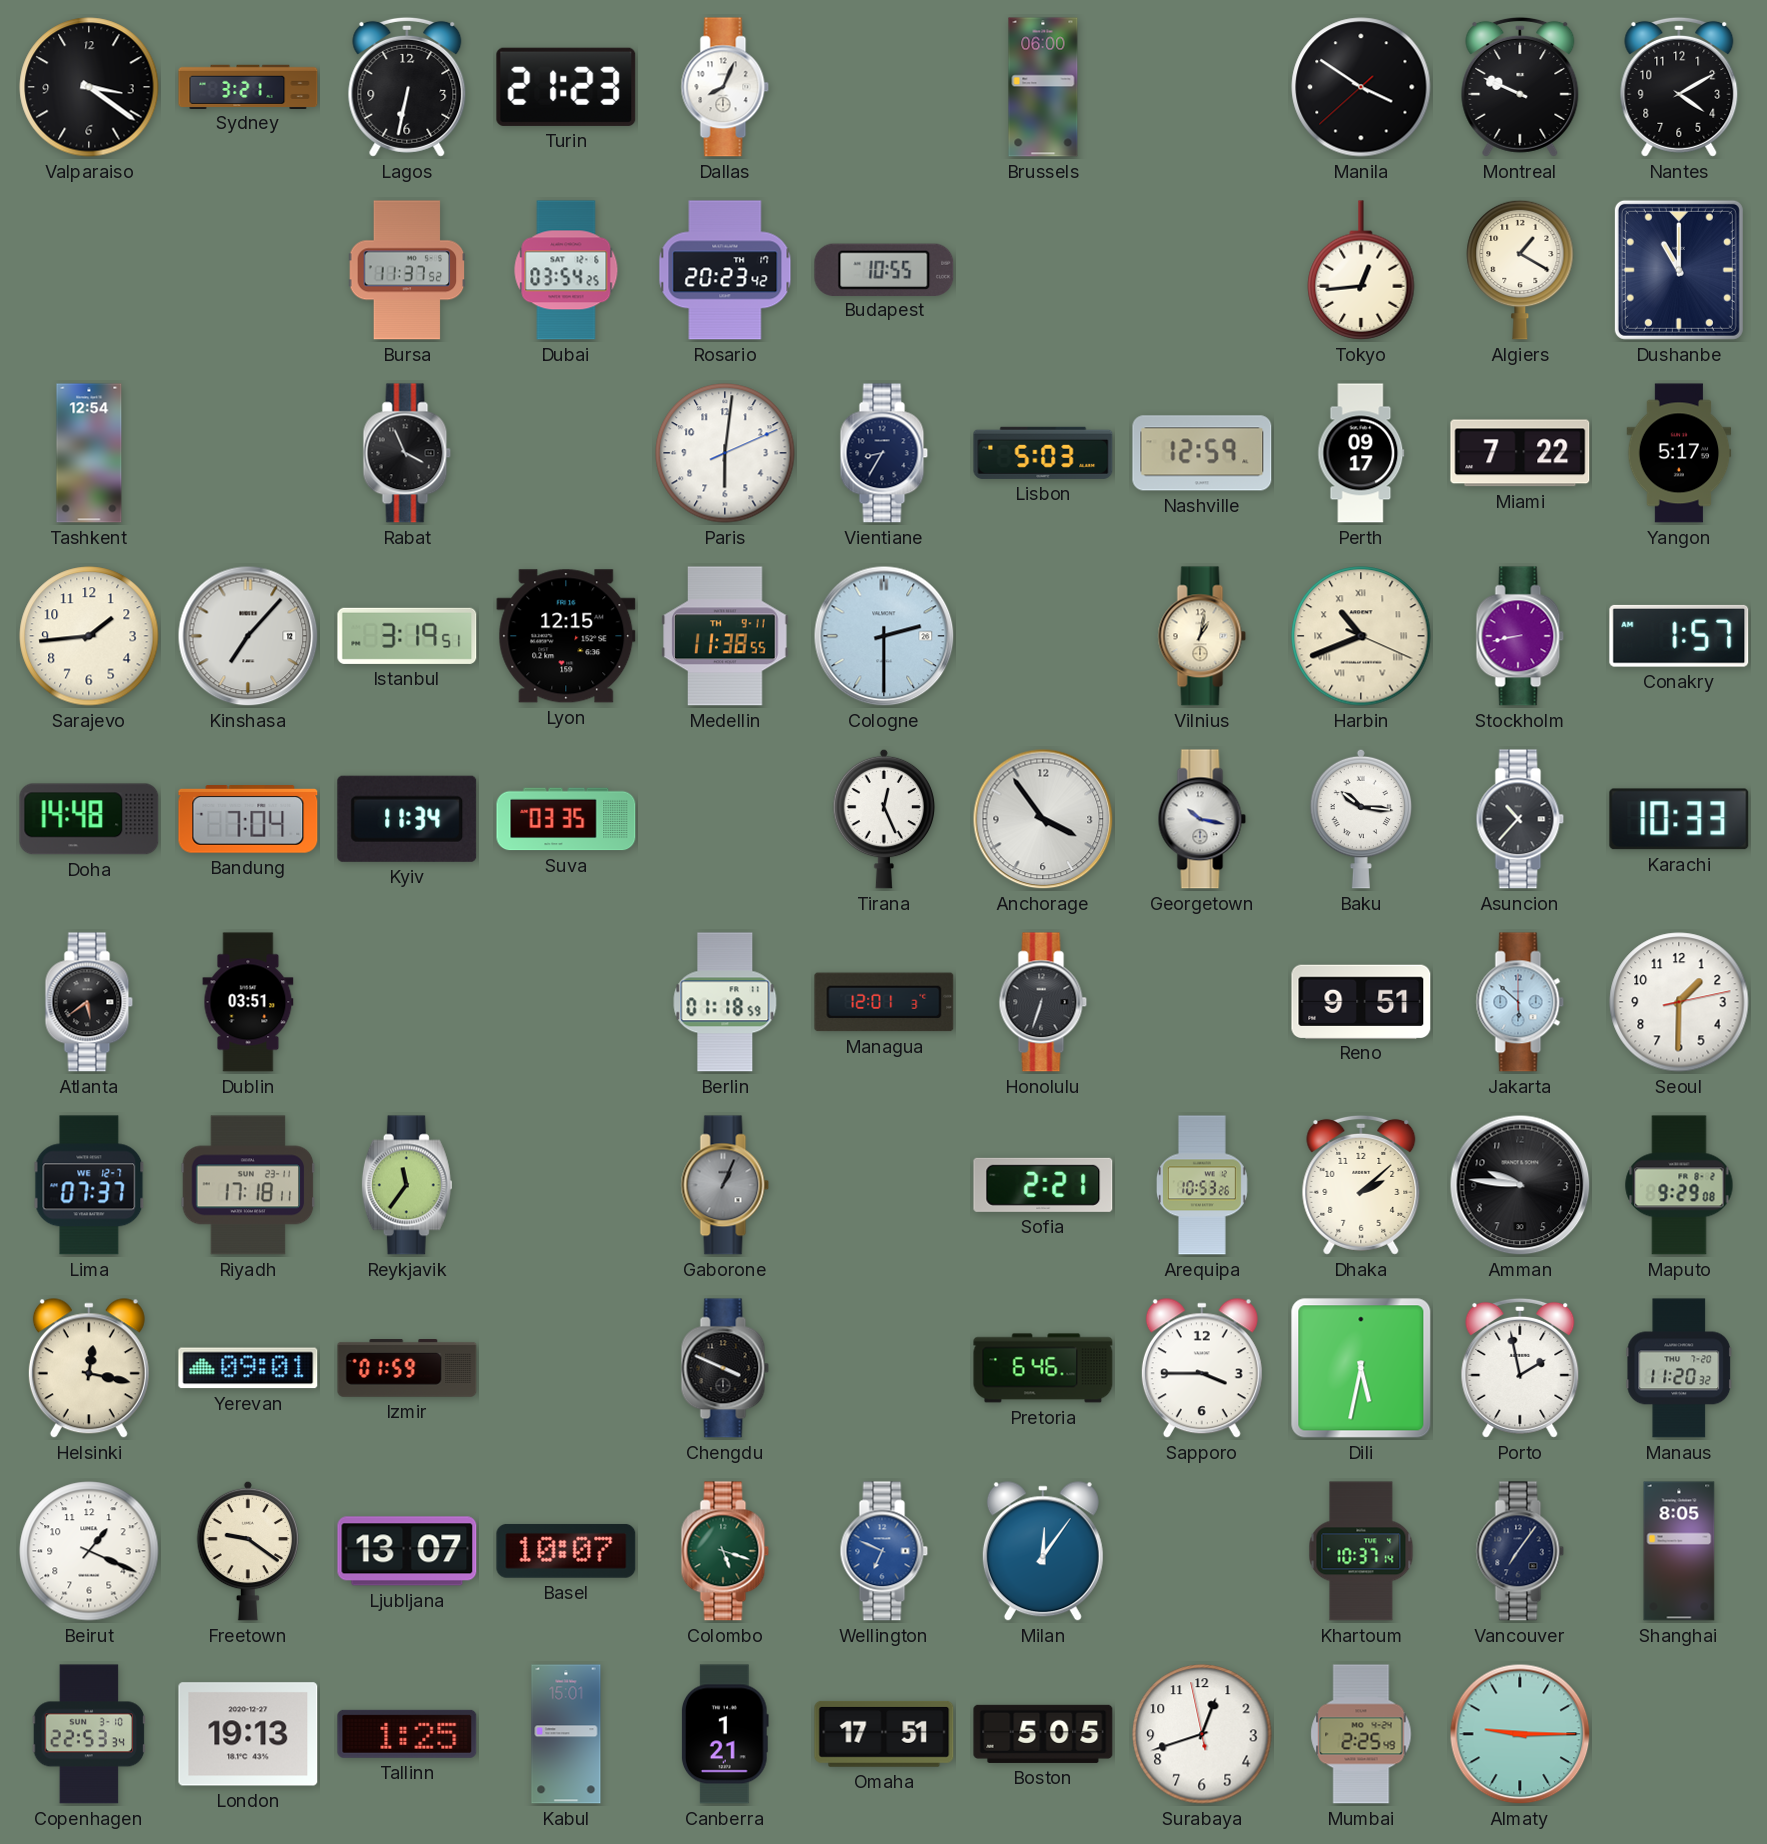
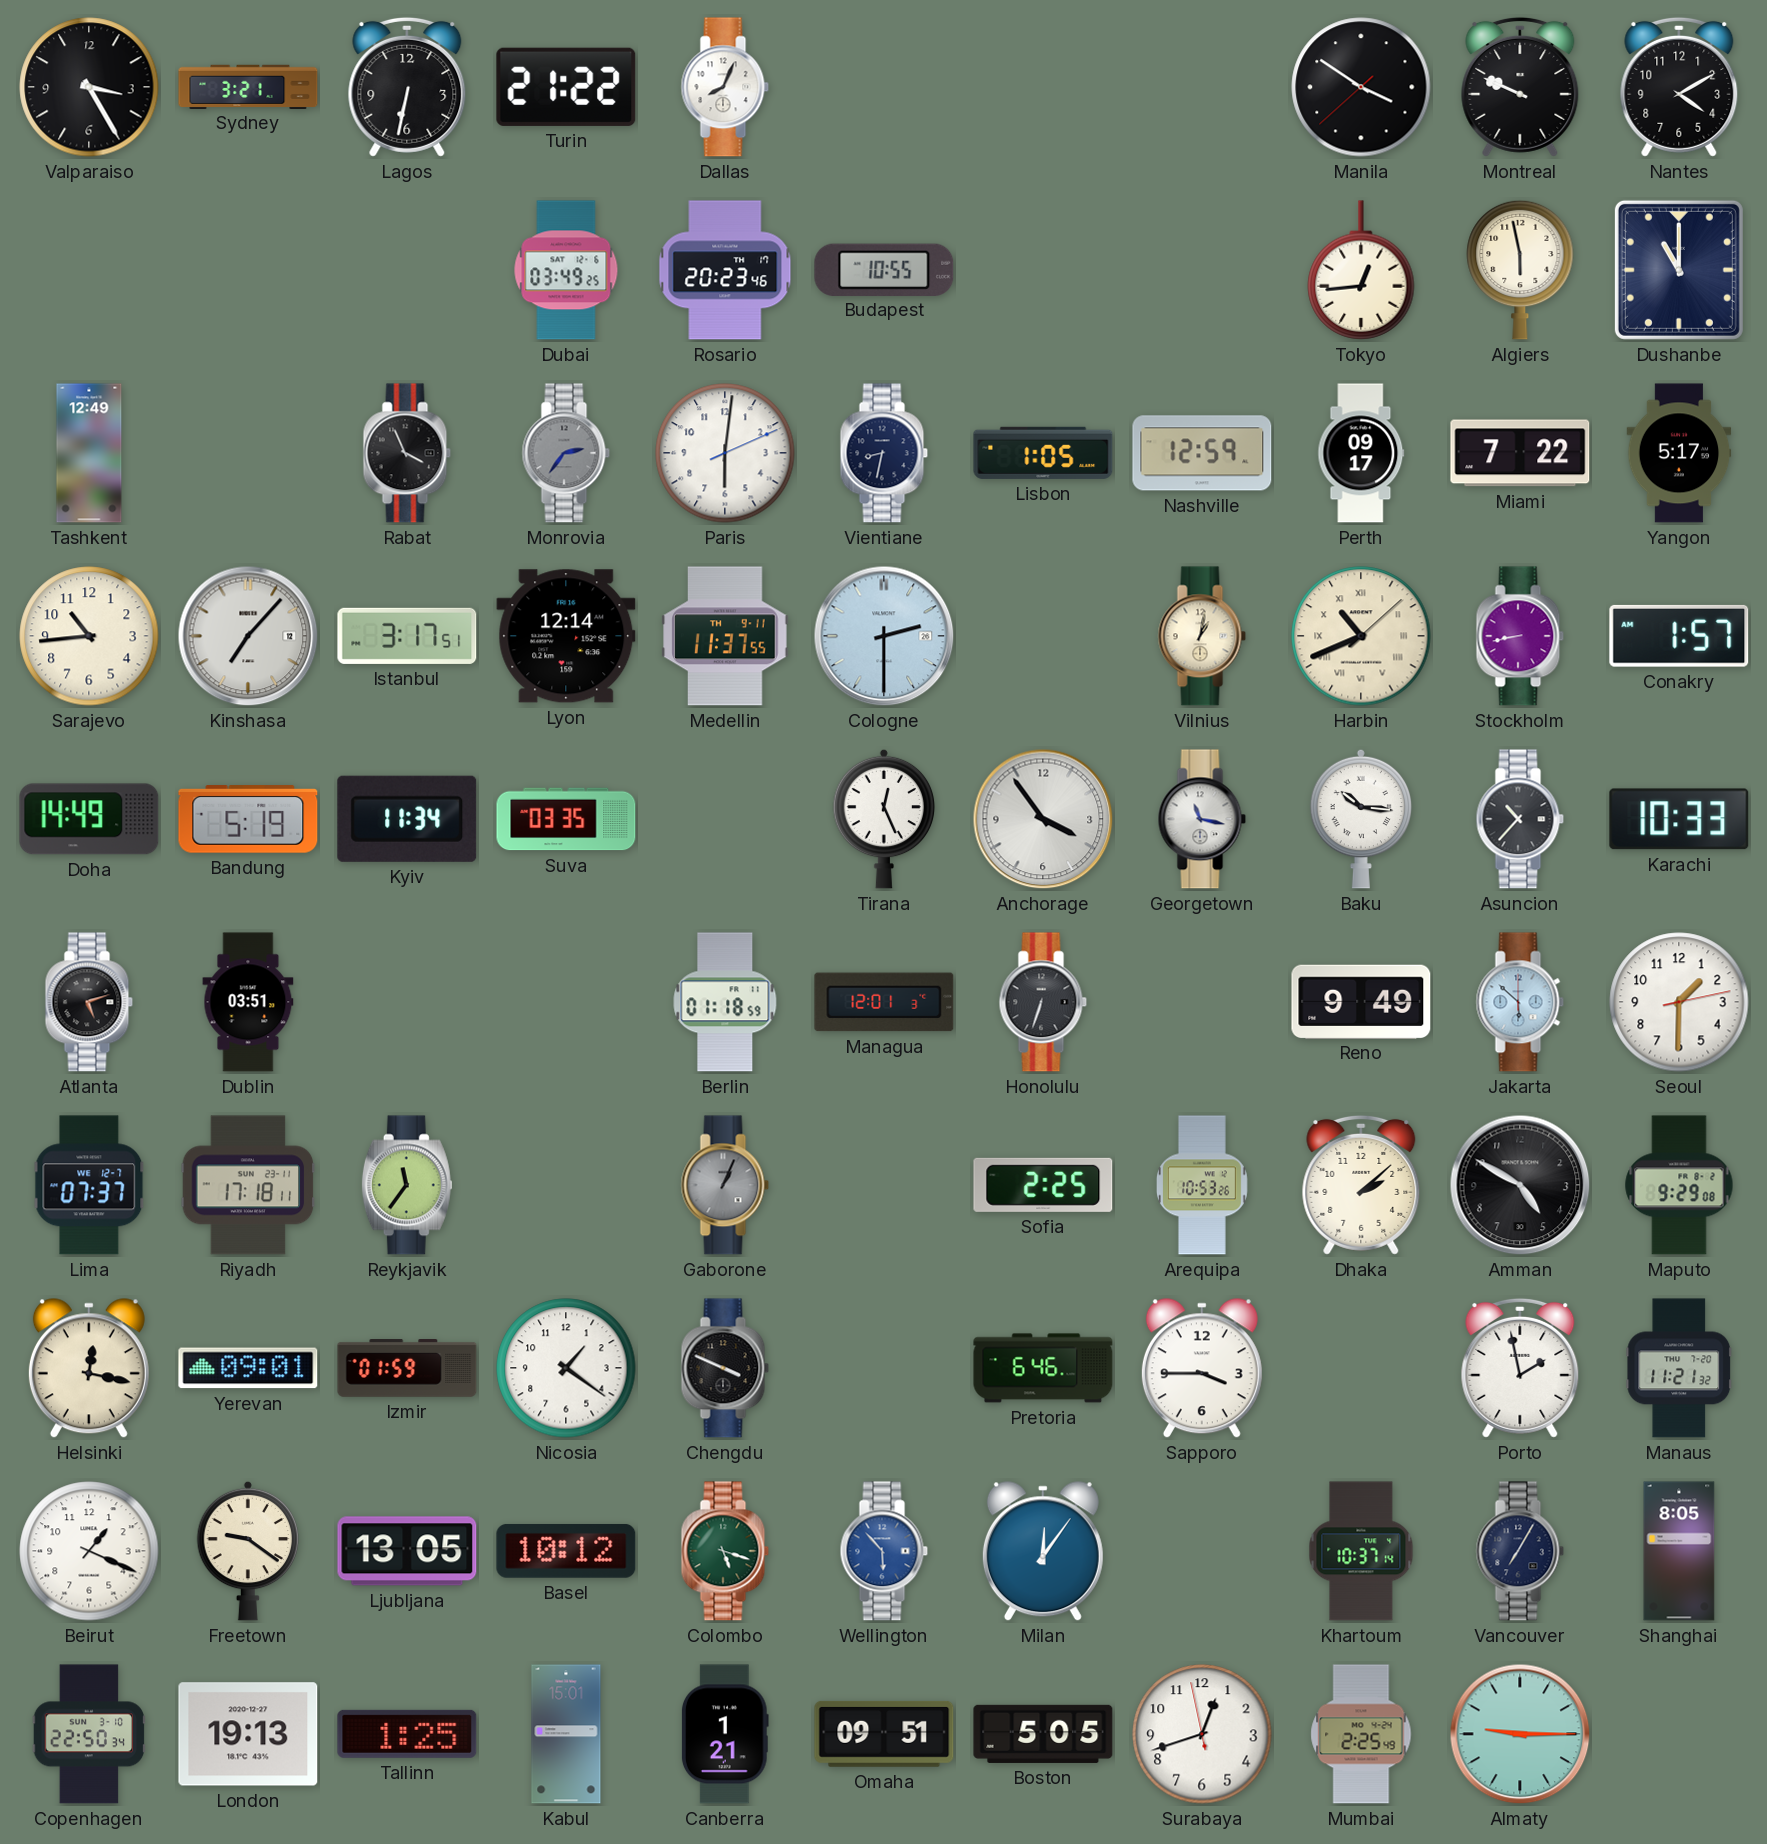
Valparaiso: 3:21 -> 3:25
Turin: 21:23 -> 21:22
Brussels: 06:00 -> none
Bursa: 11:37 -> none
Dubai: 03:54 -> 03:49
Rosario: 20:23:42 -> 20:23:46
Algiers: 1:20 -> 5:58
Tashkent: 12:54 -> 12:49
Monrovia: none -> 2:36
Vientiane: 8:35 -> 8:32
Lisbon: 5:03 -> 1:05
Sarajevo: 1:44 -> 10:44
Istanbul: 3:19 -> 3:17
Lyon: 12:15 -> 12:14
Medellin: 11:38 -> 11:37
Harbin: 10:41:19 -> 10:41:08
Doha: 14:48 -> 14:49
Bandung: 7:04 -> 5:19
Georgetown: 10:17 -> 11:17
Atlanta: 5:39 -> 5:12
Reno: 9:51 -> 9:49
Sofia: 2:21 -> 2:25
Amman: 9:46 -> 4:50
Nicosia: none -> 1:21
Dili: 5:32 -> none
Manaus: 11:20 -> 11:21
Ljubljana: 13:07 -> 13:05
Basel: 10:07 -> 10:12
Wellington: 6:49 -> 5:53
Vancouver: 7:06 -> 7:05
Copenhagen: 22:53 -> 22:50
Omaha: 17:51 -> 09:51
